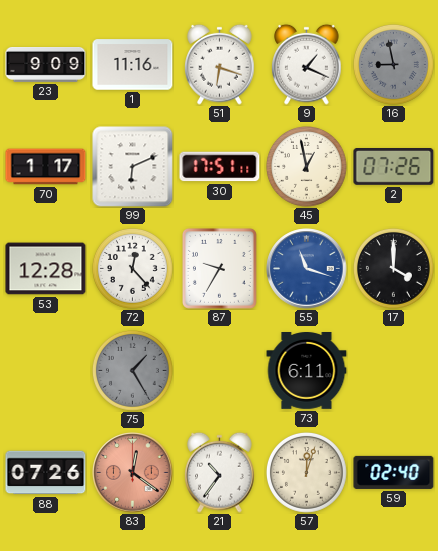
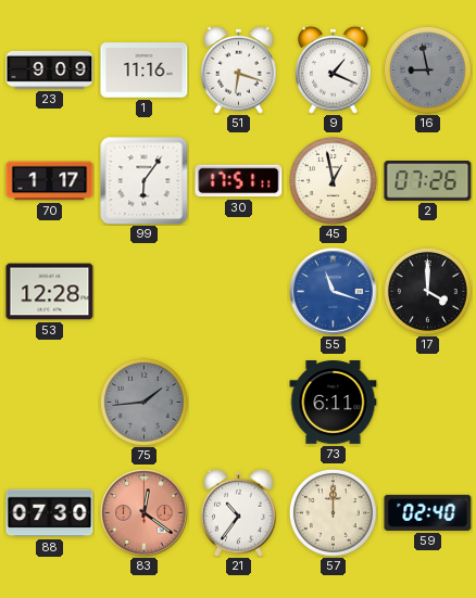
99: 6:11 -> 6:06
72: 12:23 -> none
87: 9:35 -> none
75: 1:25 -> 1:44
88: 07:26 -> 07:30
57: 12:03 -> 12:00
